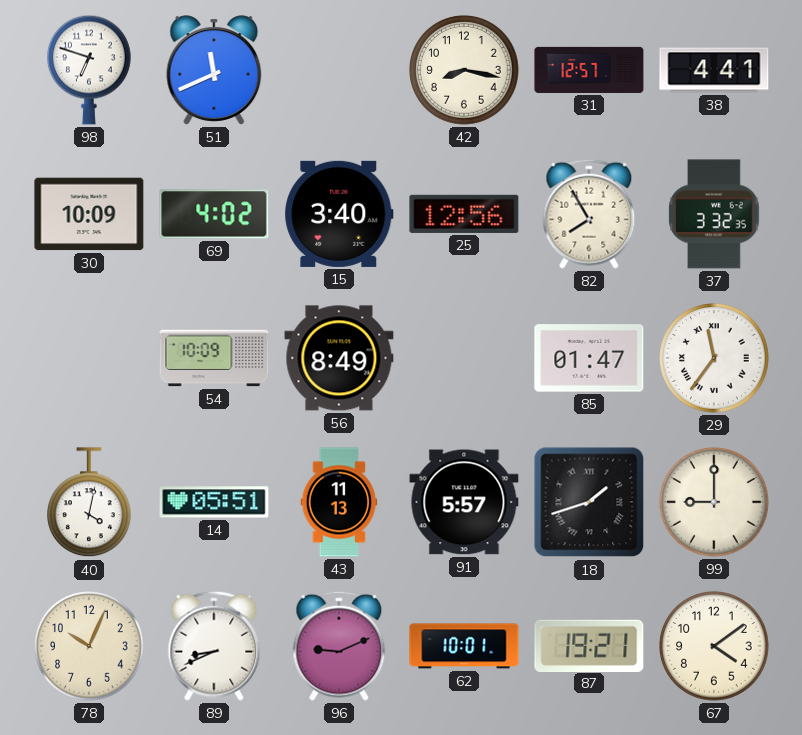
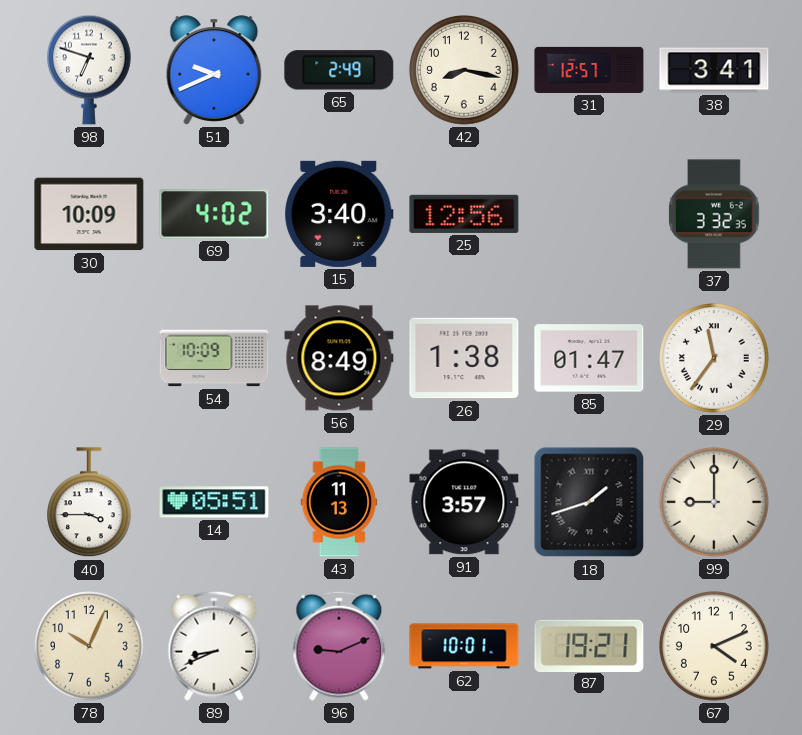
51: 11:41 -> 9:41
65: none -> 2:49
38: 4:41 -> 3:41
82: 7:55 -> none
26: none -> 1:38
40: 4:02 -> 3:45
91: 5:57 -> 3:57
67: 4:09 -> 4:11
